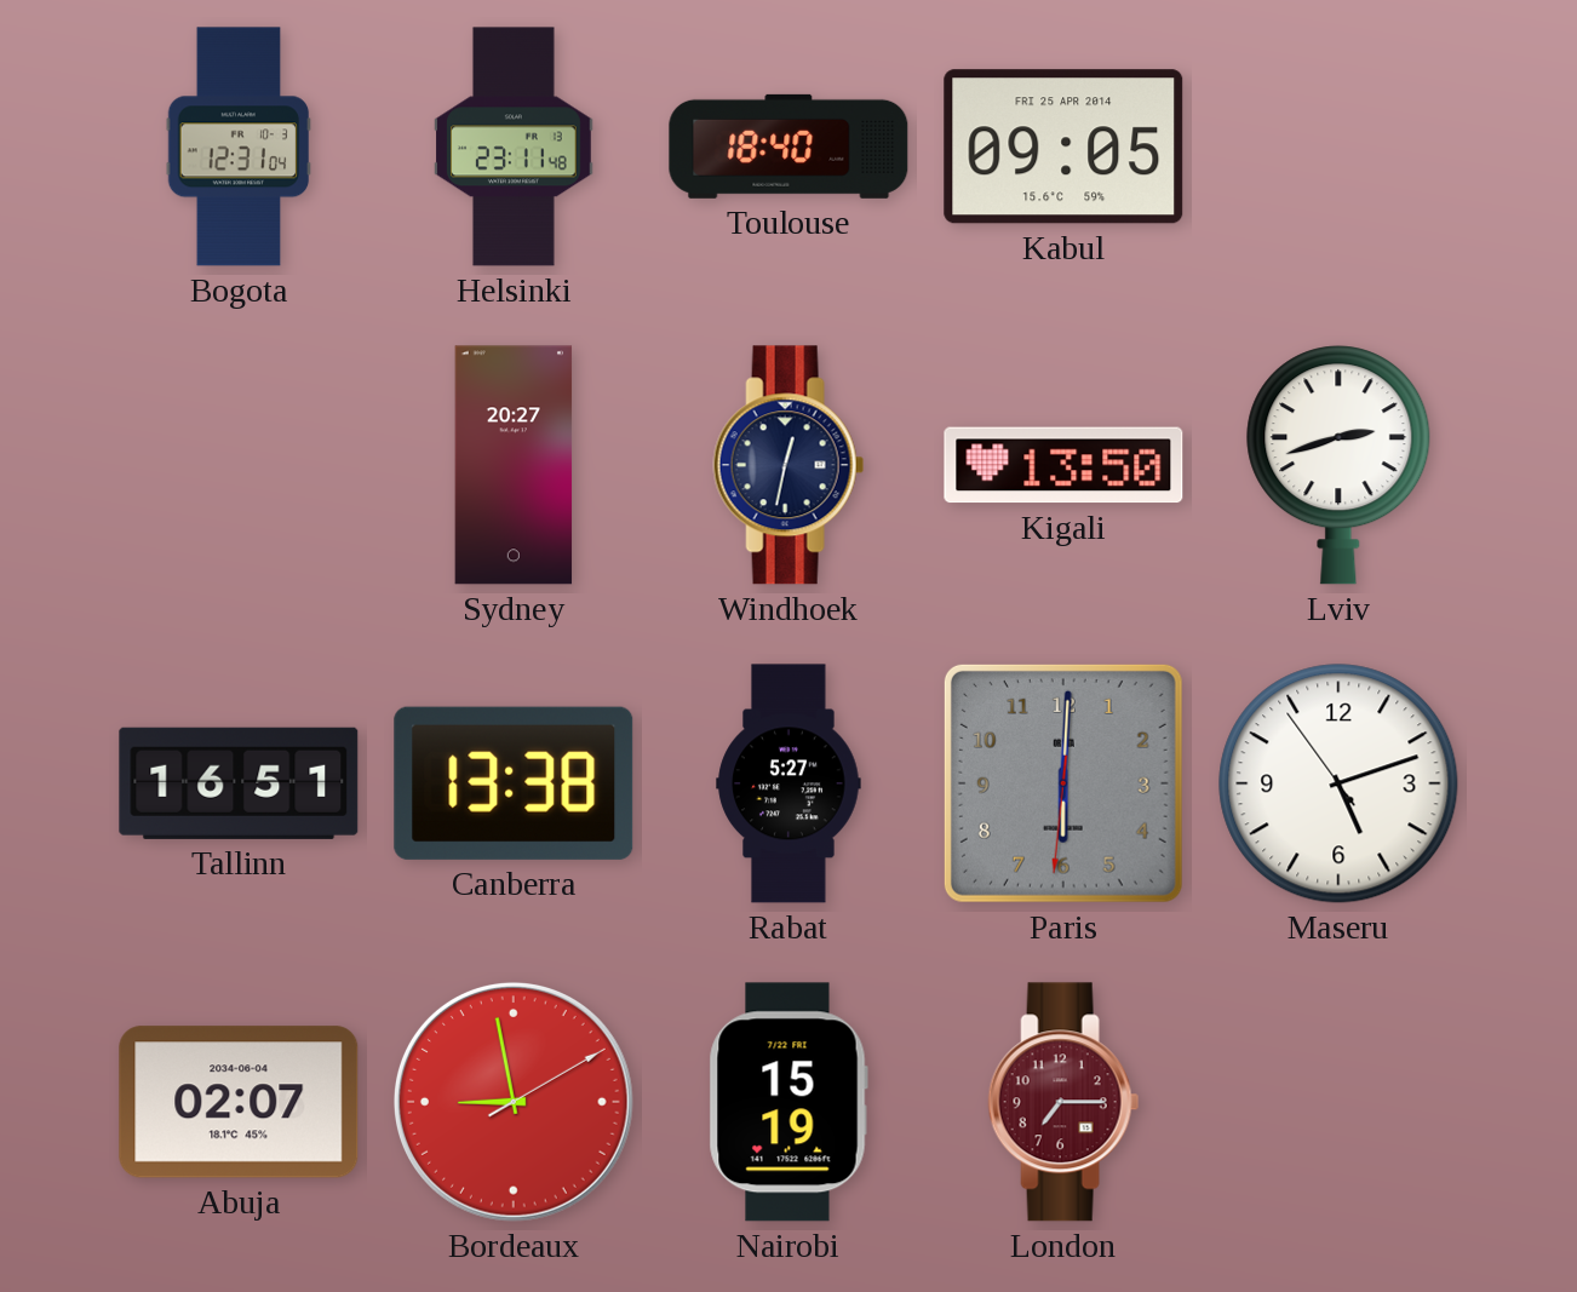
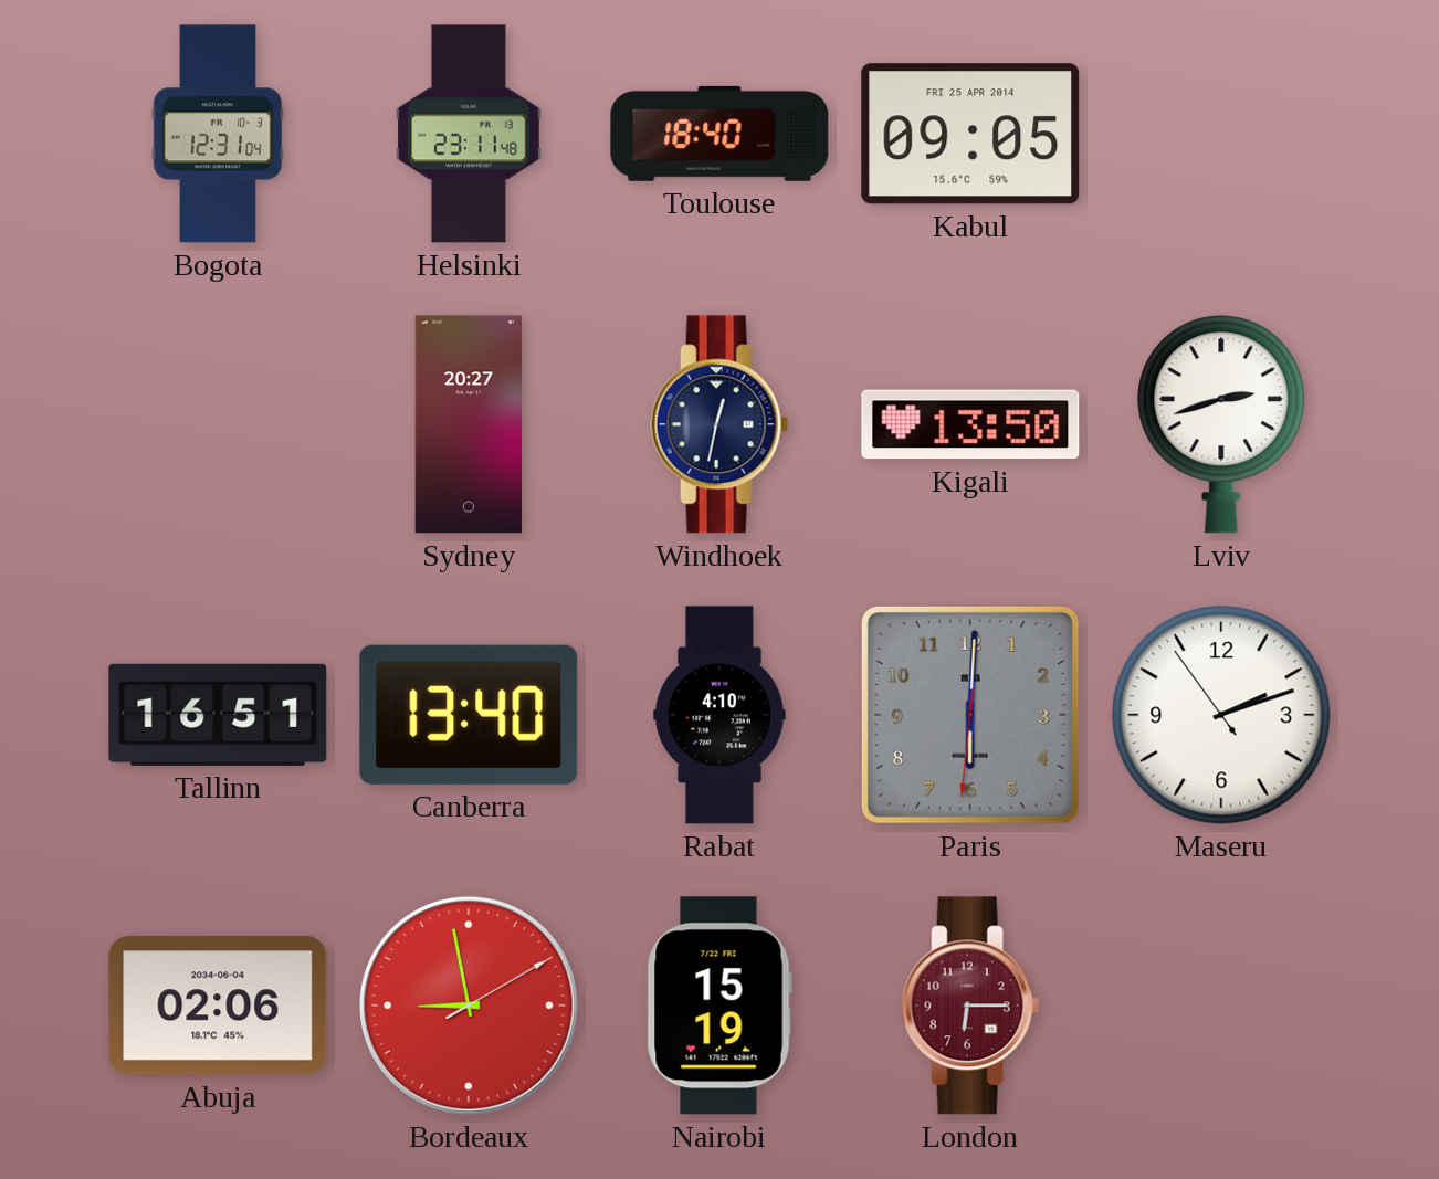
Canberra: 13:38 -> 13:40
Rabat: 5:27 -> 4:10
Maseru: 5:11 -> 2:11
Abuja: 02:07 -> 02:06
London: 7:15 -> 6:15
